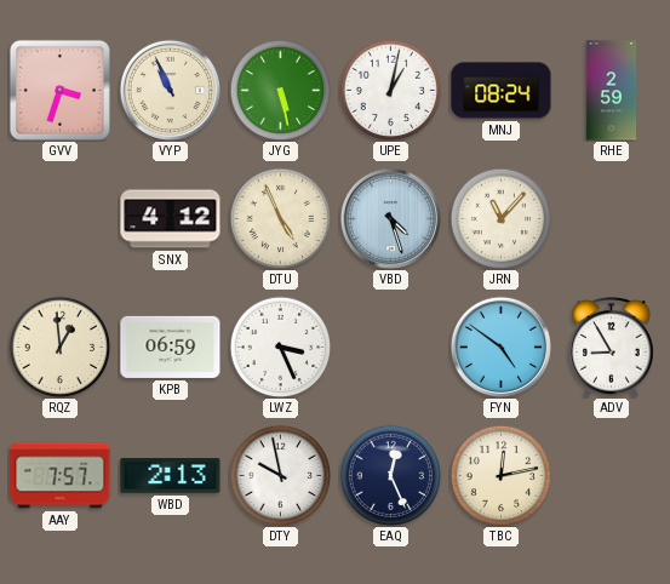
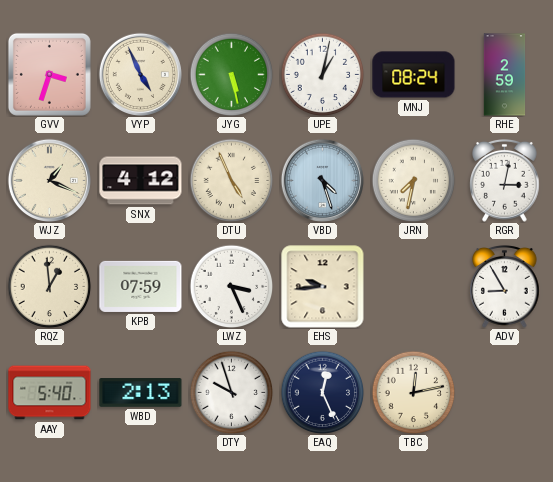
VYP: 10:56 -> 4:56
WJZ: none -> 1:19
JRN: 11:07 -> 7:32
RGR: none -> 3:02
KPB: 06:59 -> 07:59
EHS: none -> 9:44
FYN: 4:51 -> none
AAY: 7:57 -> 5:40
DTY: 9:58 -> 9:57
